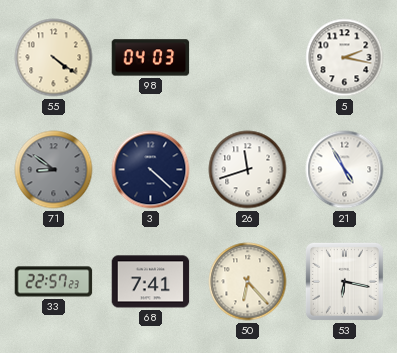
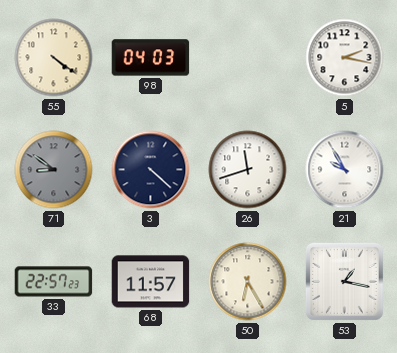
21: 4:55 -> 9:55
68: 7:41 -> 11:57
50: 6:23 -> 6:25
53: 6:17 -> 1:17
